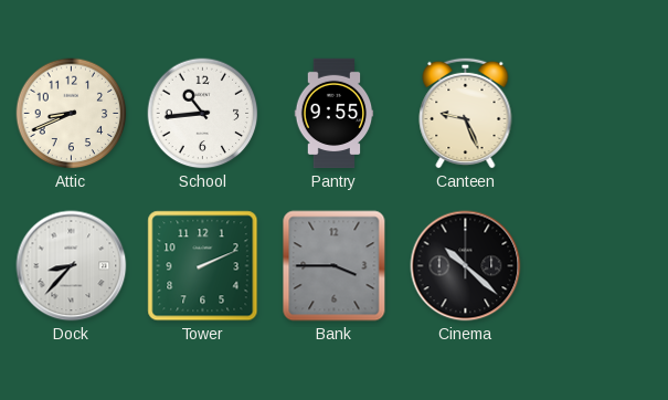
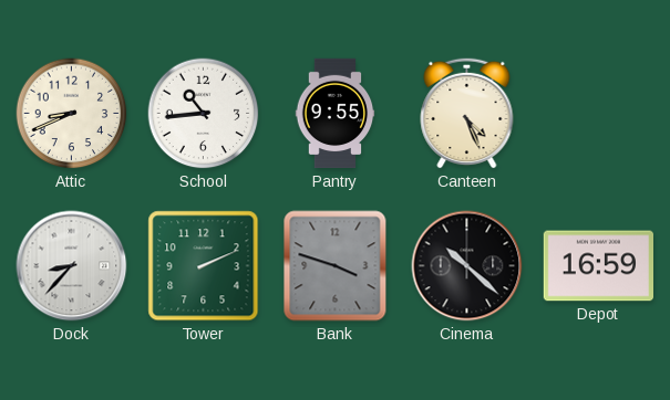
Canteen: 9:26 -> 4:26
Bank: 3:45 -> 3:48
Depot: none -> 16:59
